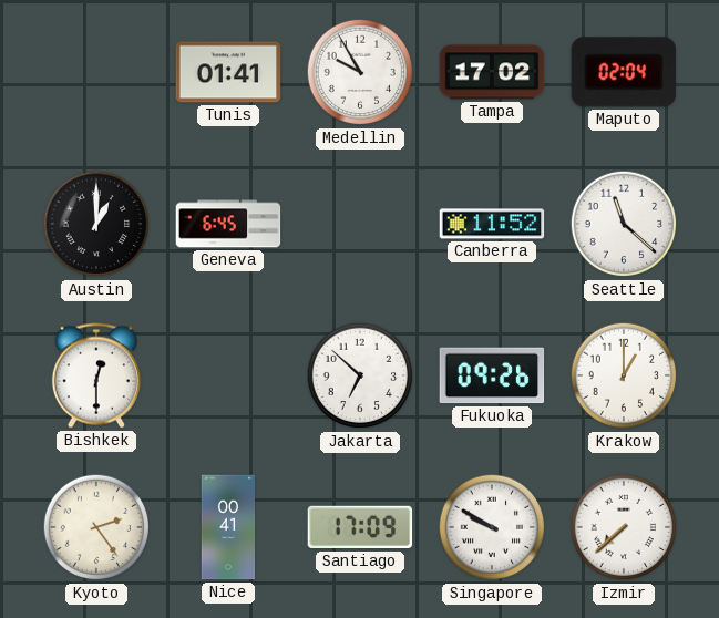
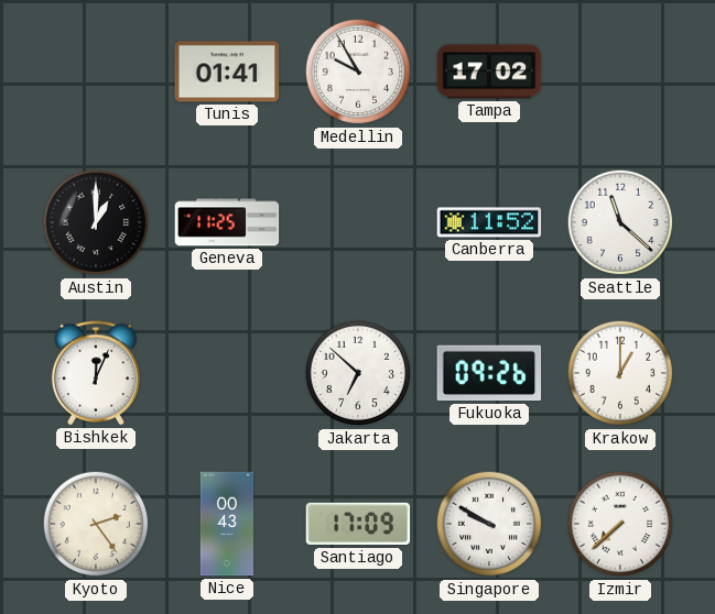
Maputo: 02:04 -> none
Geneva: 6:45 -> 11:25
Bishkek: 12:30 -> 12:04
Nice: 00:41 -> 00:43
